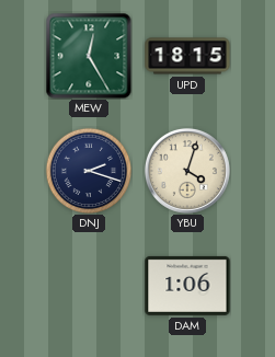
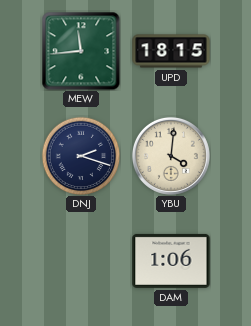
MEW: 12:25 -> 11:44
YBU: 4:03 -> 4:01
